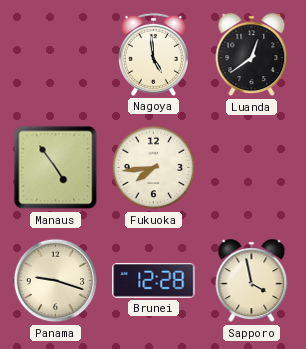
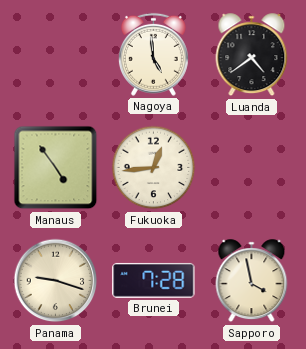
Luanda: 12:39 -> 4:39
Fukuoka: 7:44 -> 12:44
Brunei: 12:28 -> 7:28
